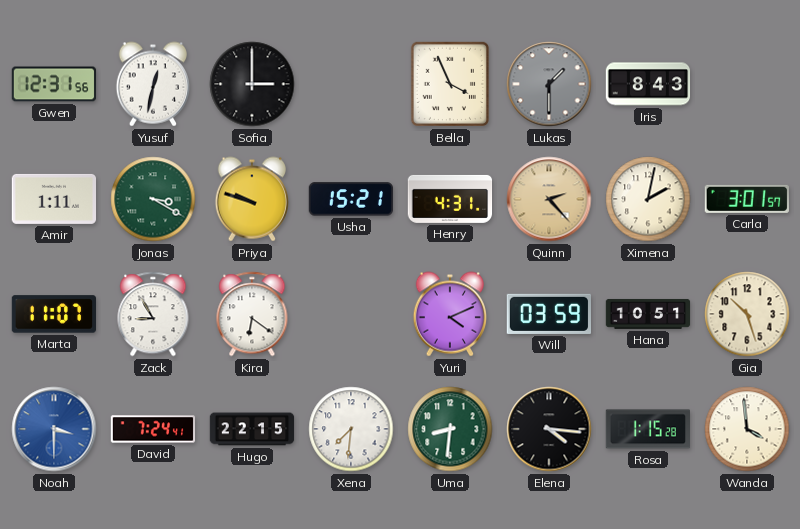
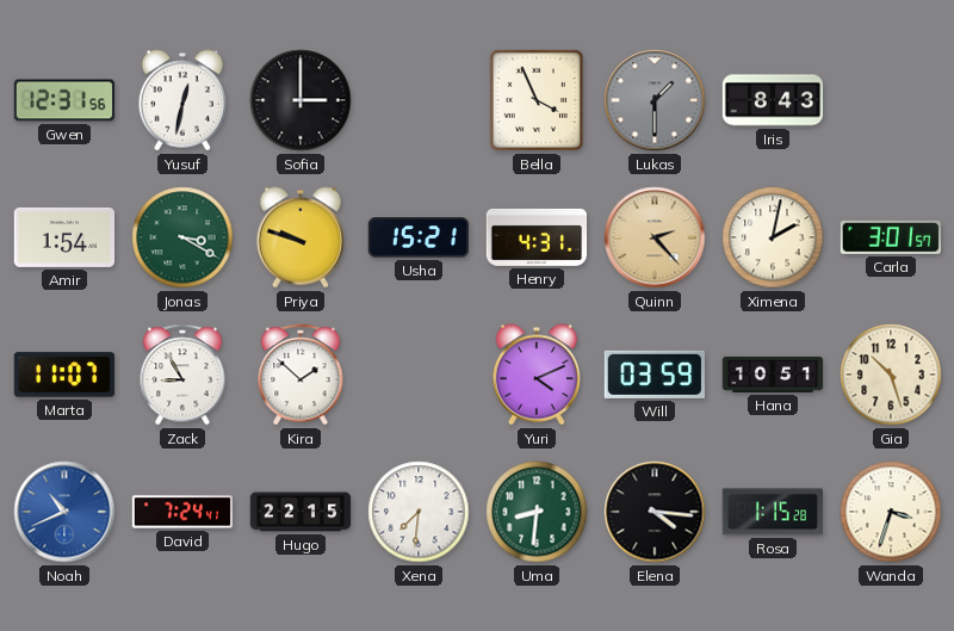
Amir: 1:11 -> 1:54
Kira: 6:21 -> 1:52
Noah: 3:30 -> 10:41
Wanda: 3:59 -> 3:33
